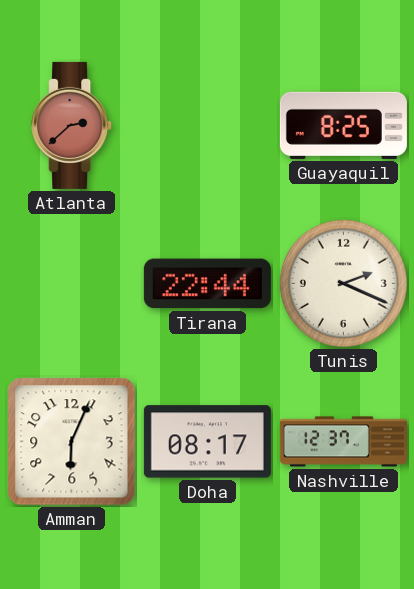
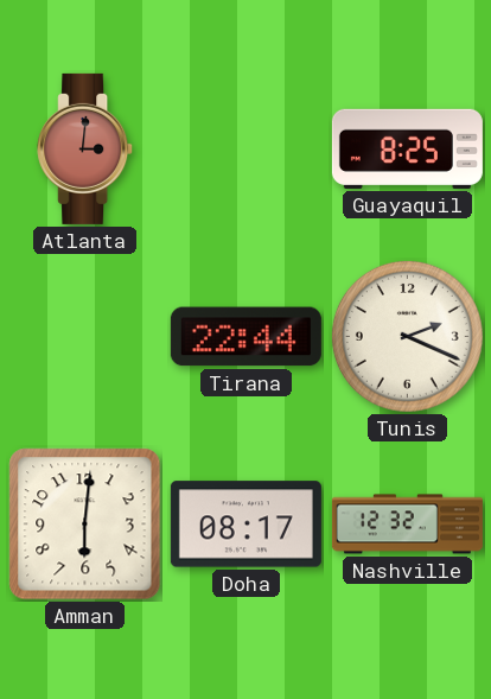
Atlanta: 2:38 -> 3:01
Amman: 6:04 -> 6:01
Nashville: 12:37 -> 12:32
